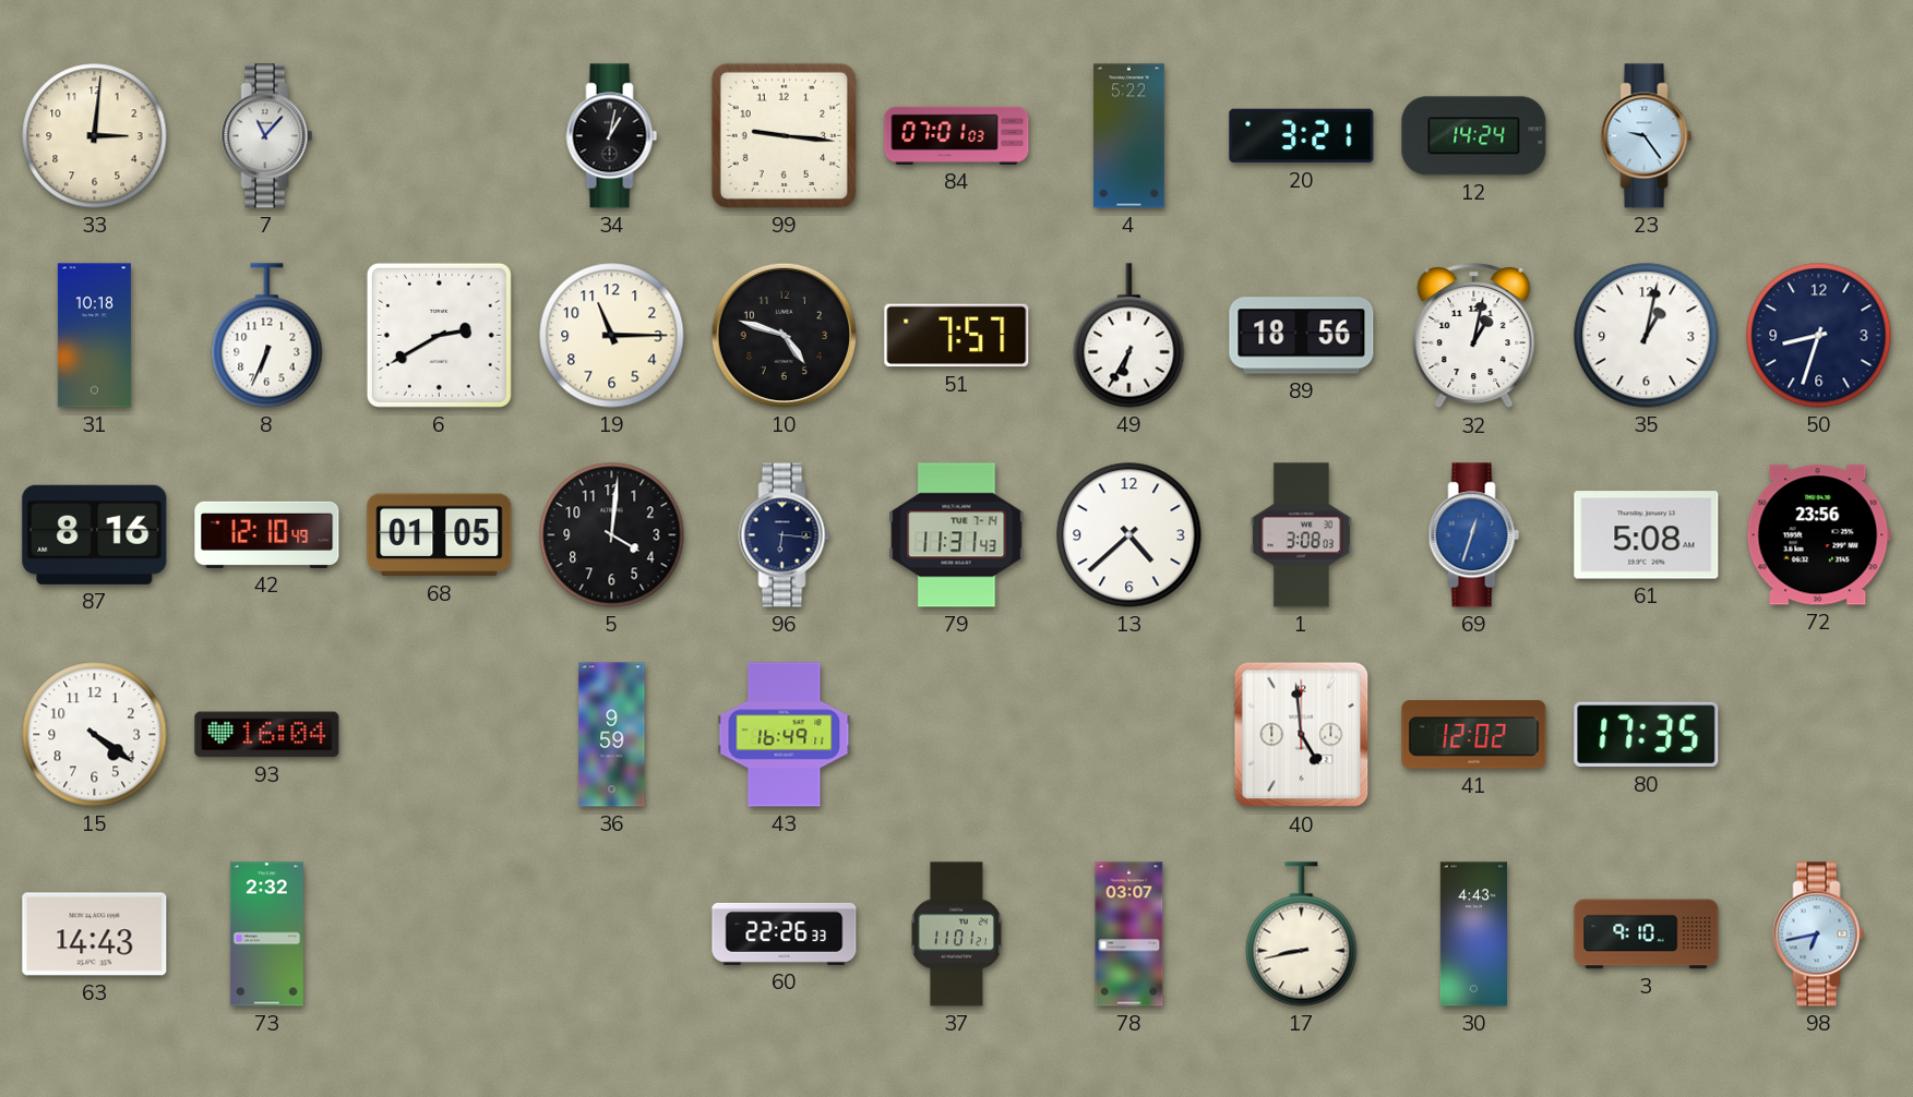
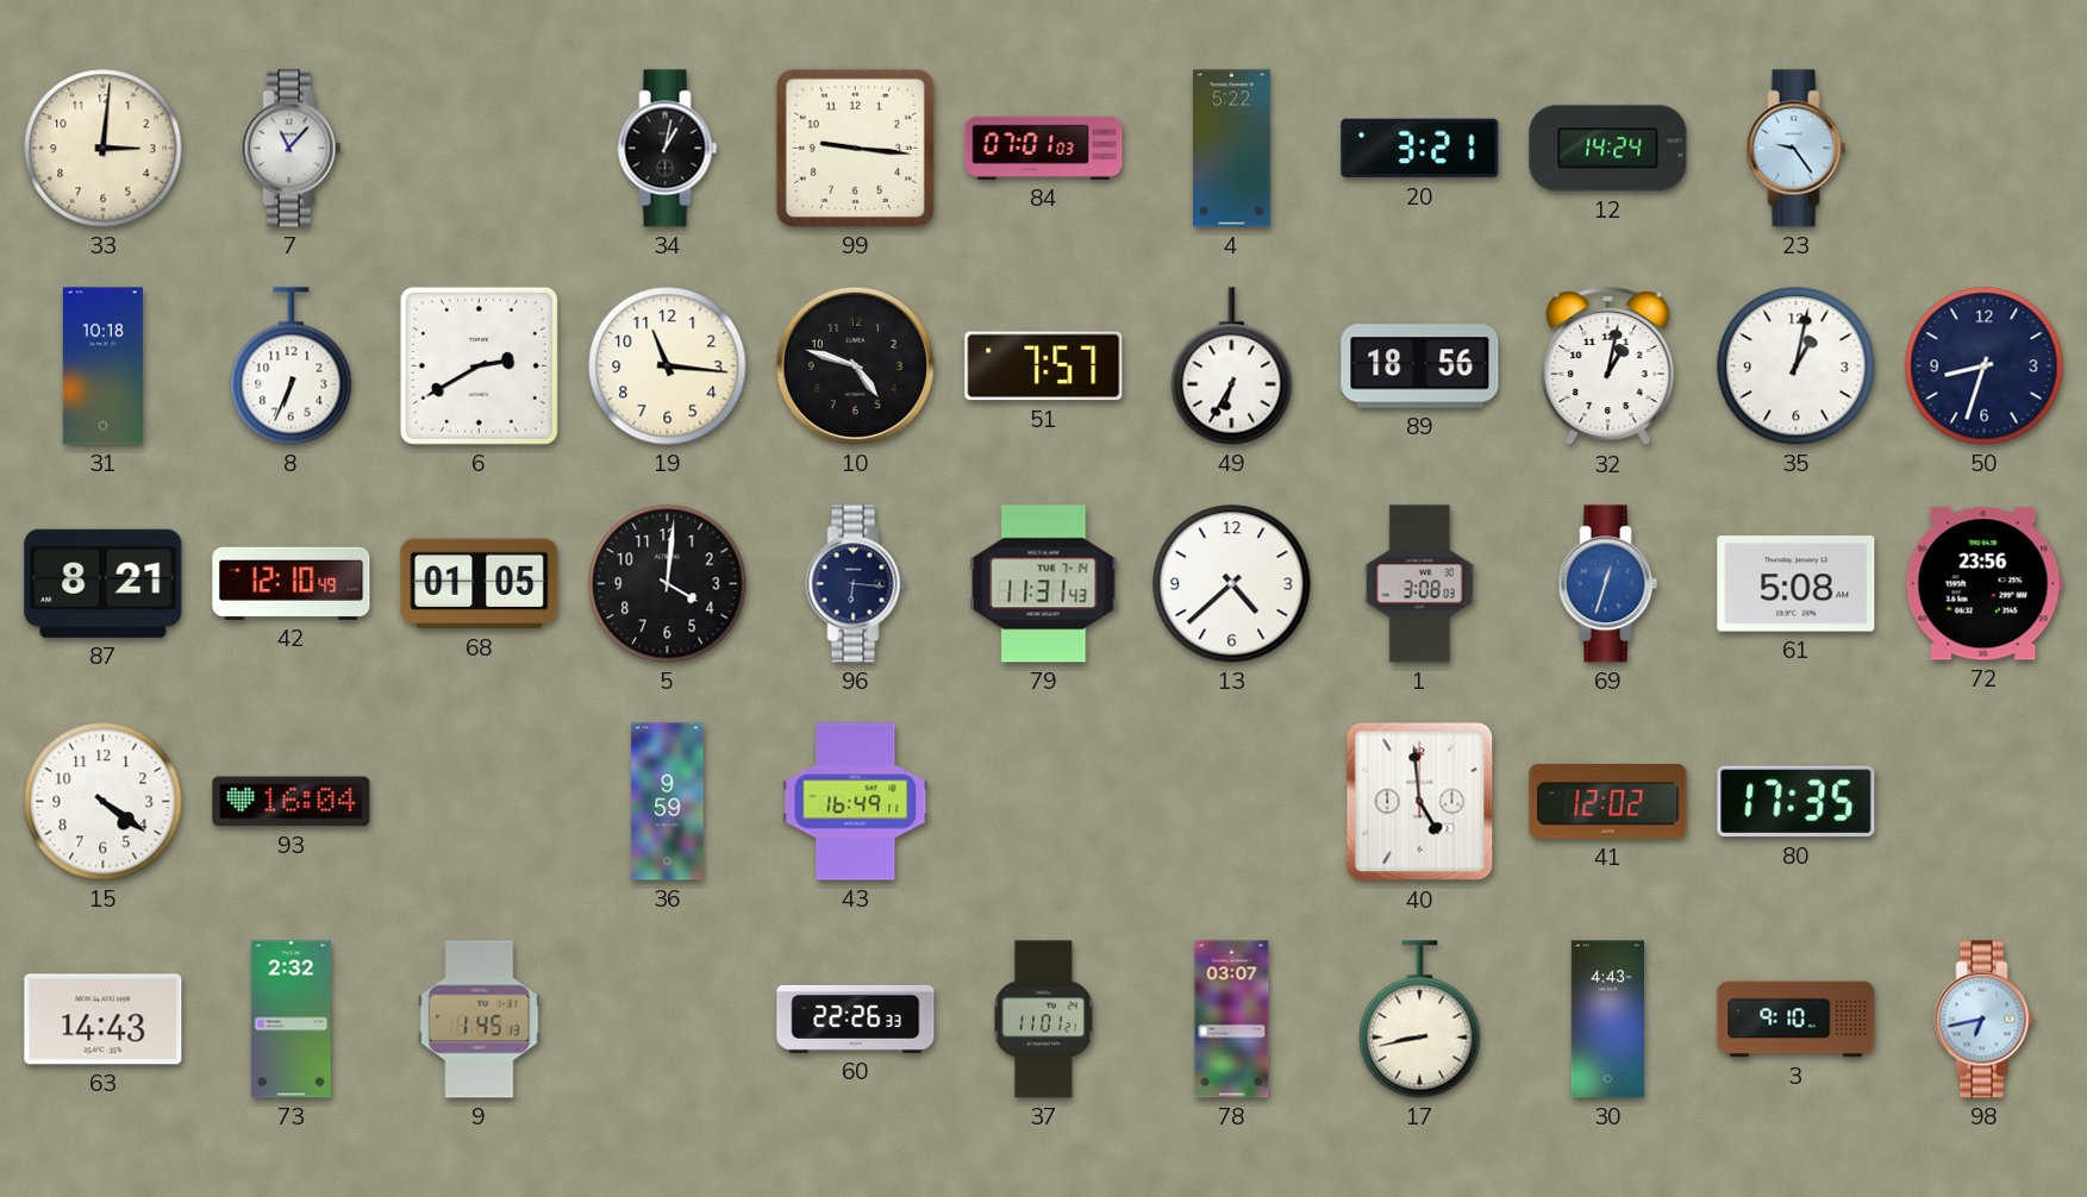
19: 11:15 -> 11:16
87: 8:16 -> 8:21
9: none -> 1:45
